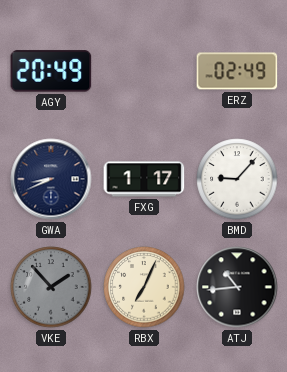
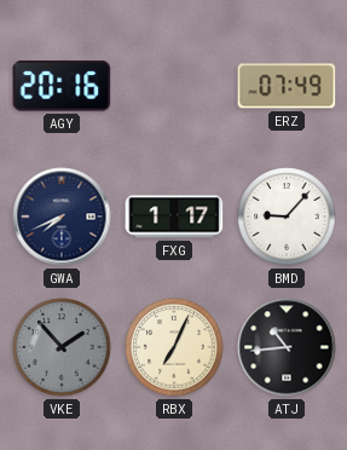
AGY: 20:49 -> 20:16
ERZ: 02:49 -> 07:49
GWA: 8:41 -> 7:41
